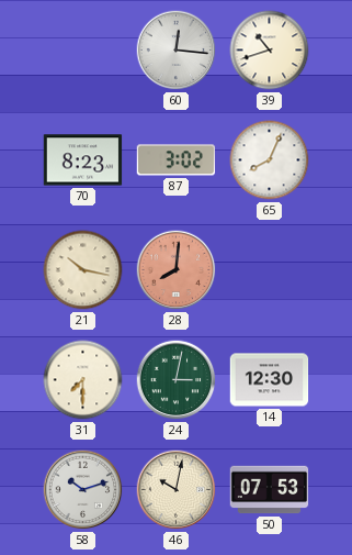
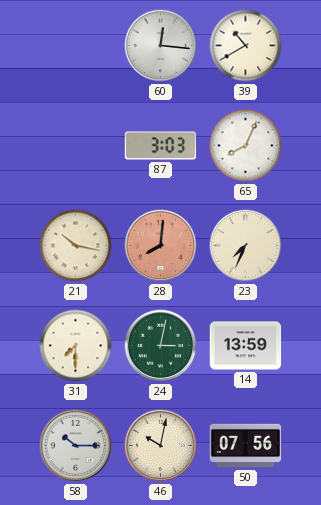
39: 10:42 -> 10:40
70: 8:23 -> none
87: 3:02 -> 3:03
23: none -> 7:34
14: 12:30 -> 13:59
58: 10:12 -> 10:15
50: 07:53 -> 07:56
